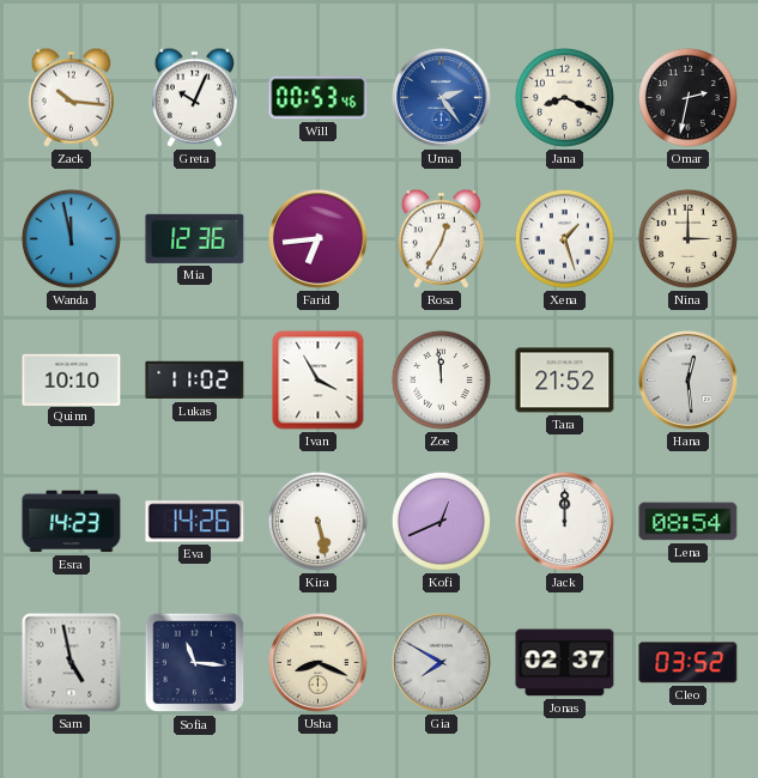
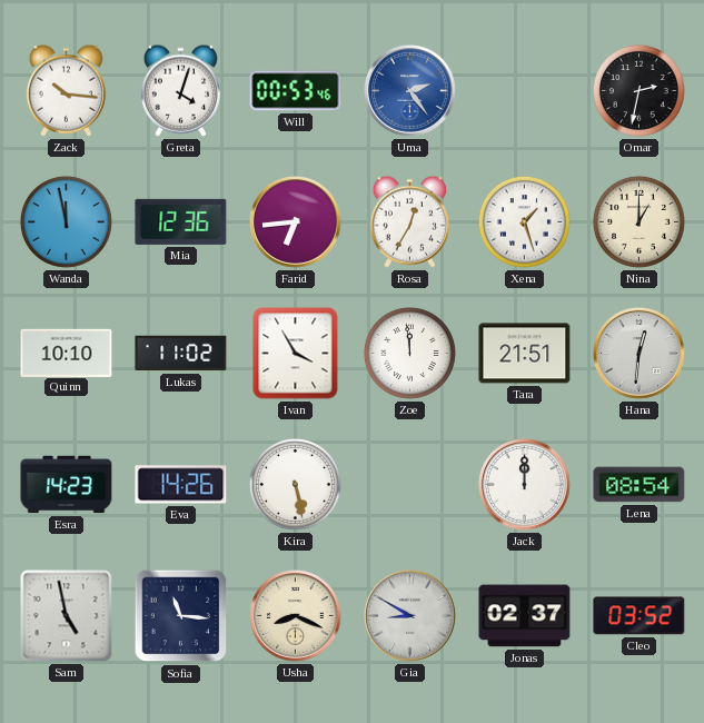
Greta: 10:04 -> 4:03
Jana: 8:19 -> none
Nina: 3:00 -> 1:00
Tara: 21:52 -> 21:51
Hana: 12:29 -> 12:31
Kofi: 12:41 -> none
Gia: 7:50 -> 8:50
